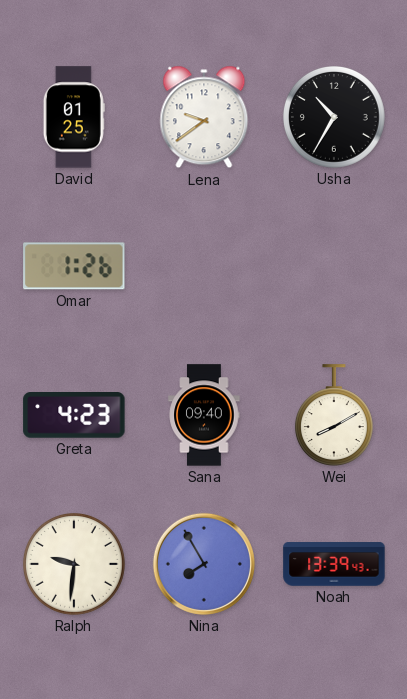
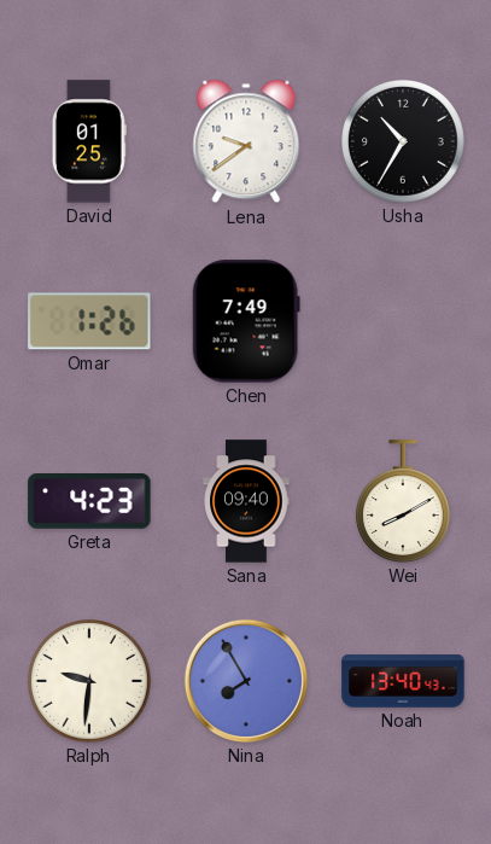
Chen: none -> 7:49
Noah: 13:39 -> 13:40
